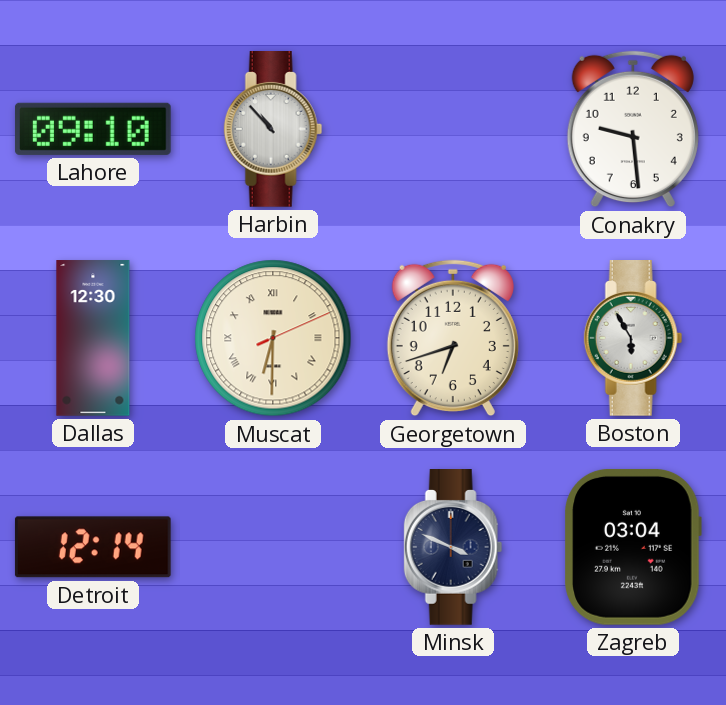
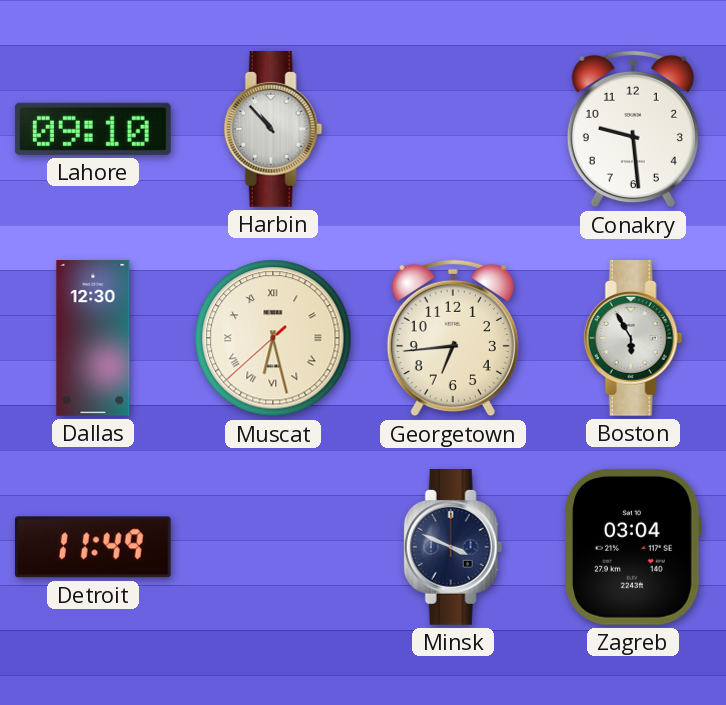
Muscat: 6:30 -> 6:27
Georgetown: 6:42 -> 6:44
Detroit: 12:14 -> 11:49
